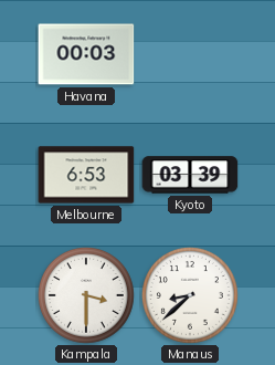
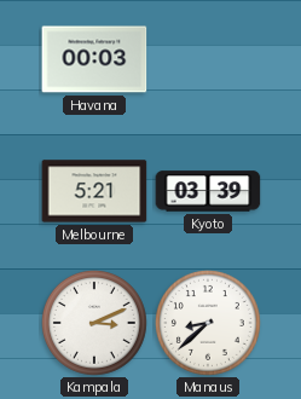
Melbourne: 6:53 -> 5:21
Kampala: 3:30 -> 3:11
